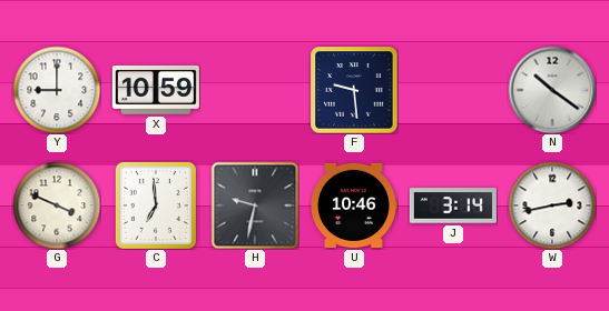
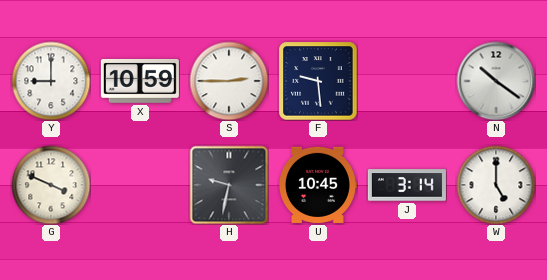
S: none -> 2:45
C: 6:59 -> none
U: 10:46 -> 10:45
W: 2:43 -> 5:00
